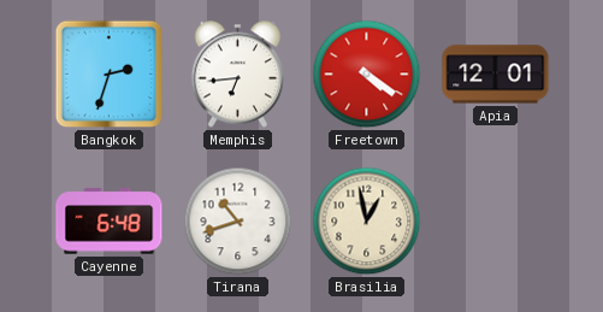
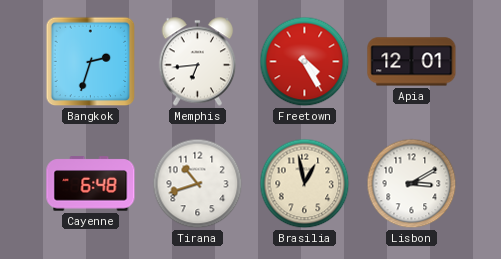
Freetown: 4:21 -> 4:25
Lisbon: none -> 3:10
